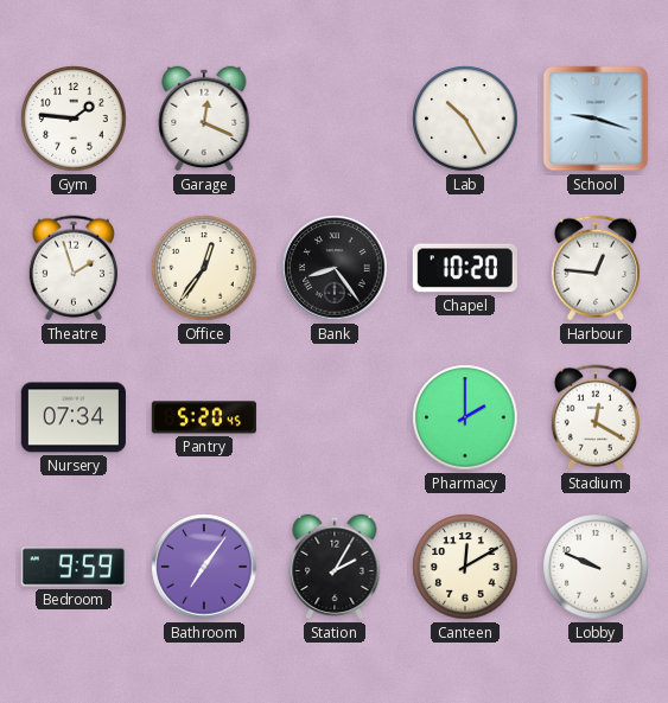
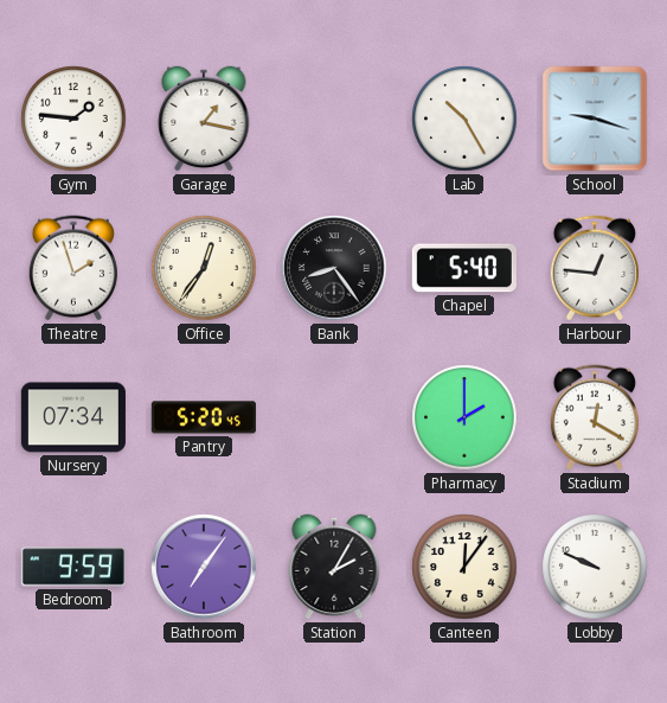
Garage: 12:19 -> 1:17
Chapel: 10:20 -> 5:40
Canteen: 12:10 -> 12:06
